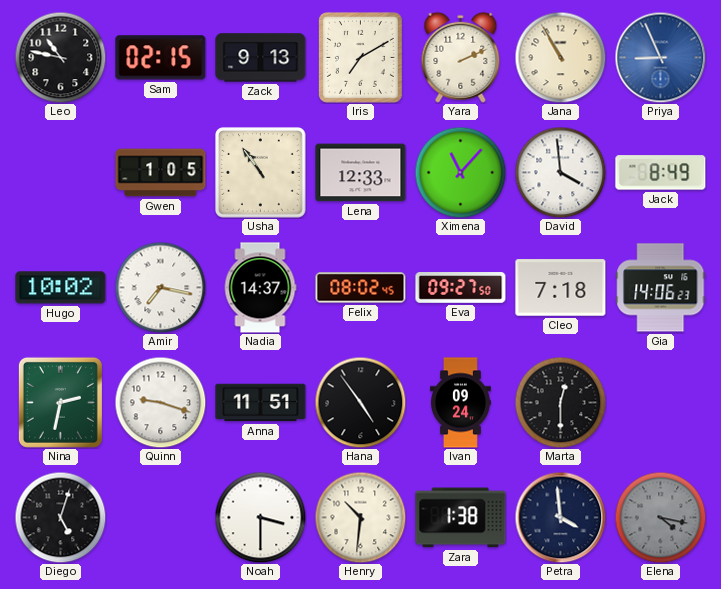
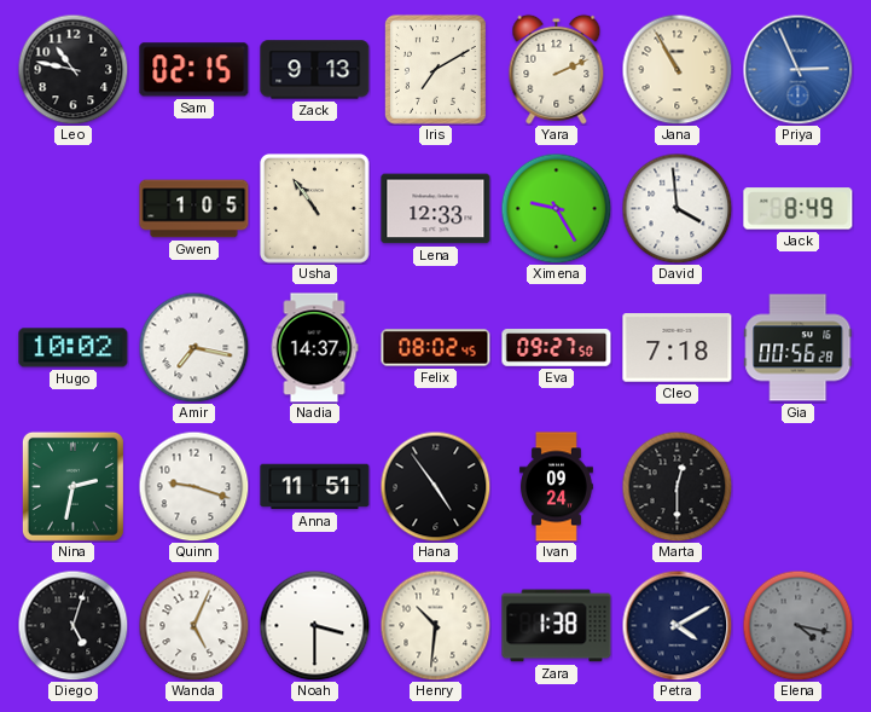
Priya: 8:56 -> 2:56
Ximena: 11:07 -> 9:25
Gia: 14:06 -> 00:56
Wanda: none -> 5:04
Petra: 3:59 -> 4:10
